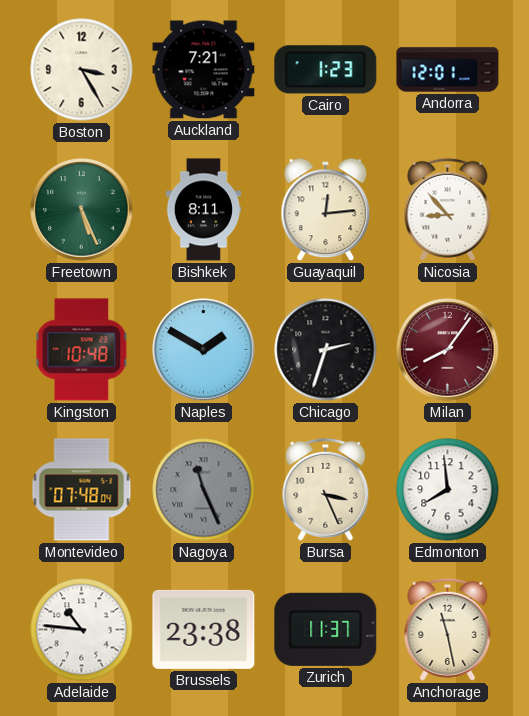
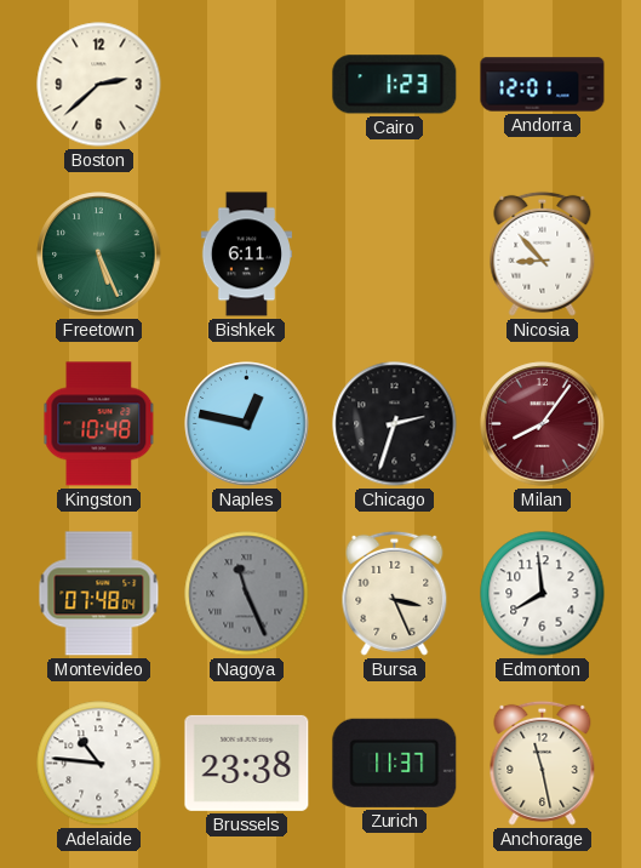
Boston: 3:25 -> 2:38
Auckland: 7:21 -> none
Bishkek: 8:11 -> 6:11
Guayaquil: 12:14 -> none
Naples: 1:50 -> 12:47
